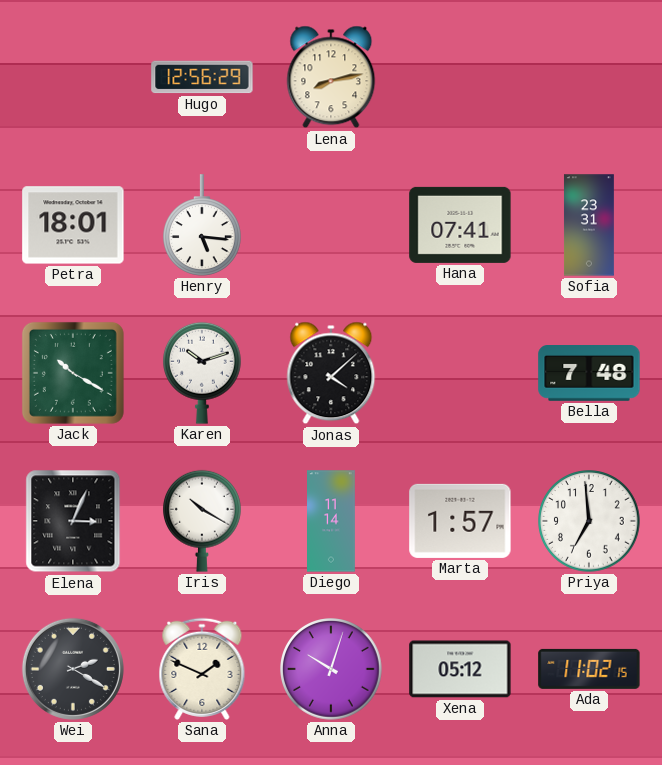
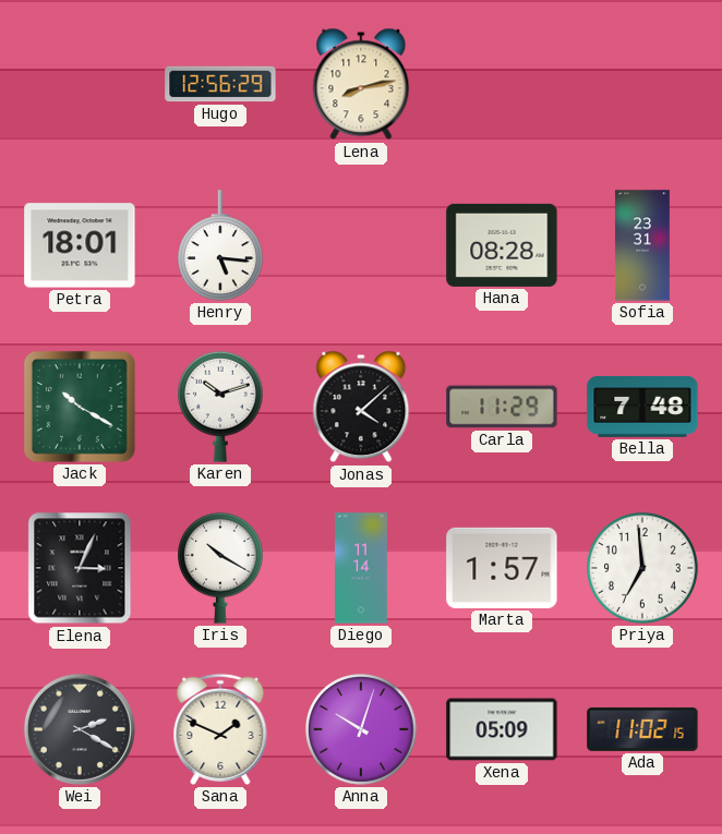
Hana: 07:41 -> 08:28
Carla: none -> 11:29
Xena: 05:12 -> 05:09
